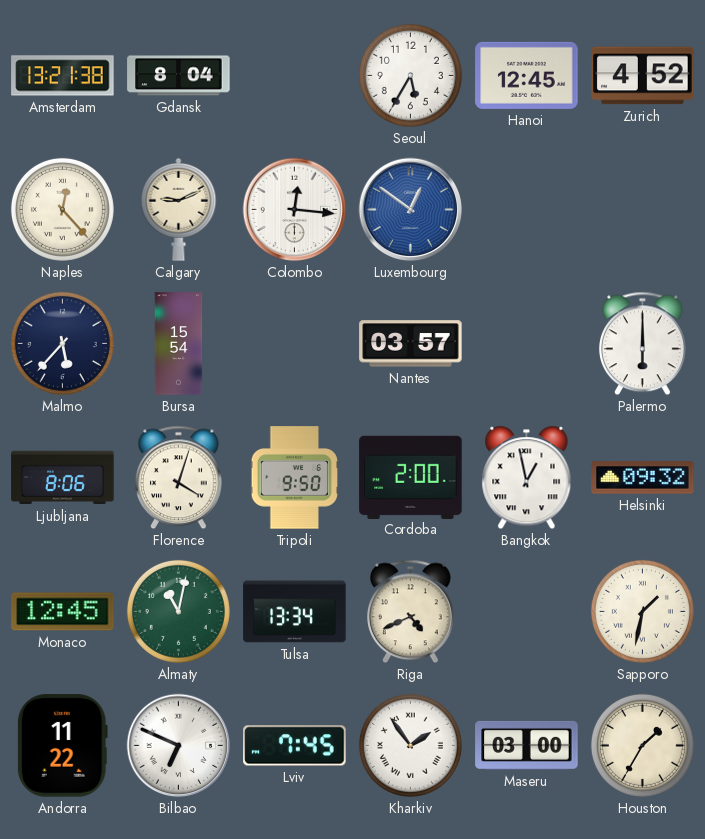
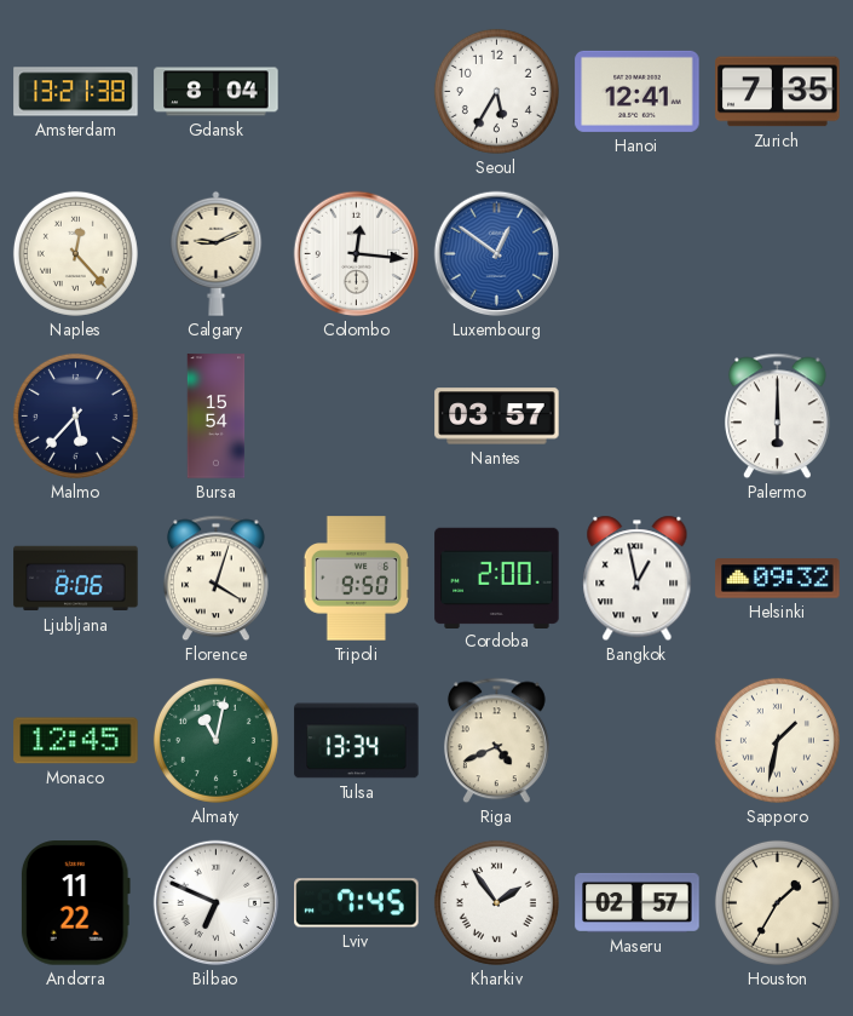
Hanoi: 12:45 -> 12:41
Zurich: 4:52 -> 7:35
Maseru: 03:00 -> 02:57
